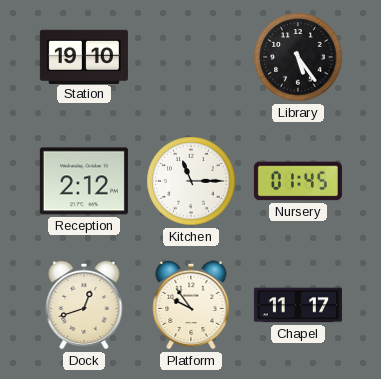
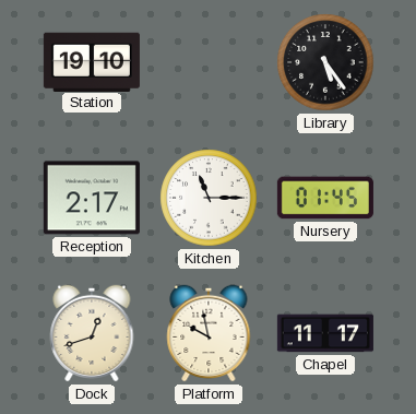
Reception: 2:12 -> 2:17
Platform: 9:54 -> 9:58
